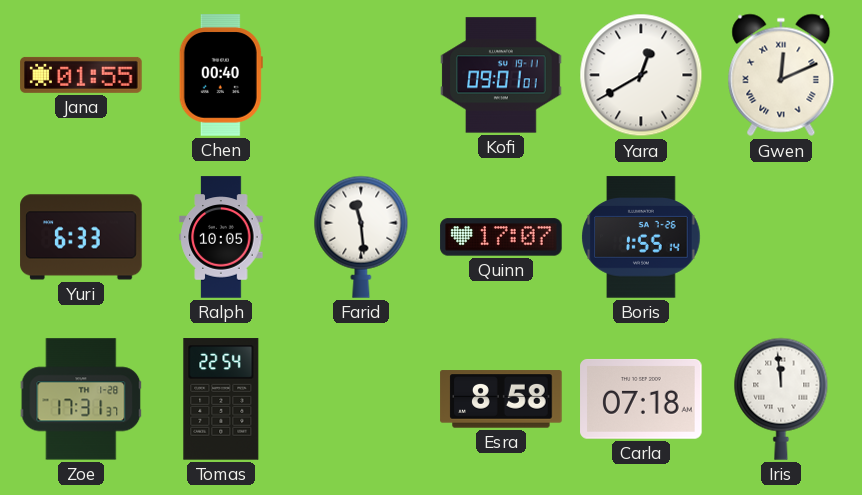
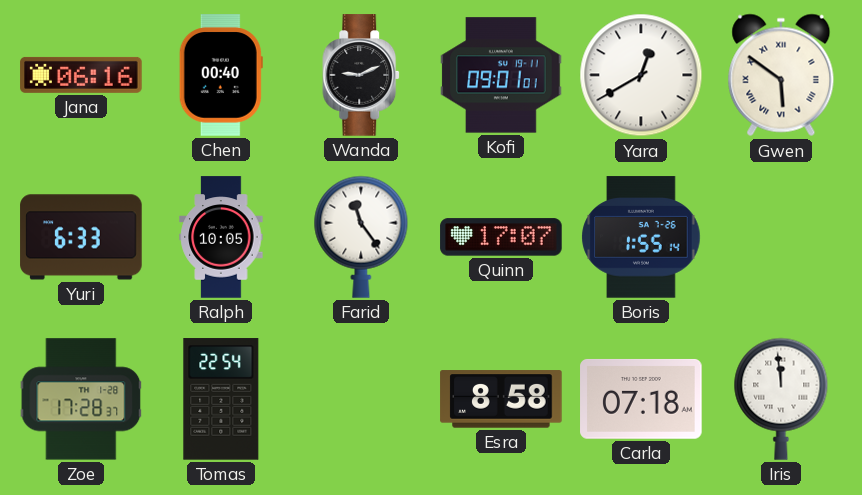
Jana: 01:55 -> 06:16
Wanda: none -> 9:11
Gwen: 12:11 -> 5:51
Farid: 11:29 -> 11:24
Zoe: 17:31 -> 17:28
